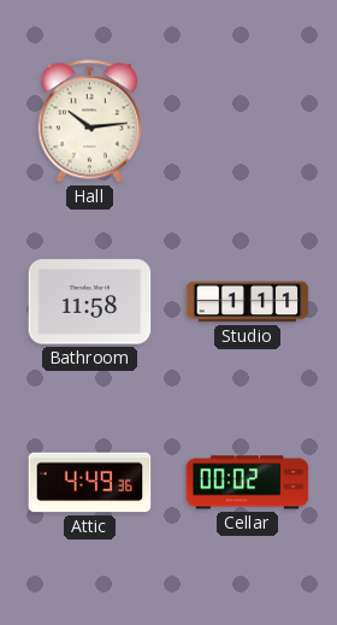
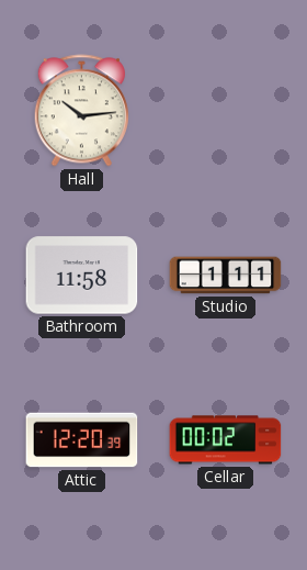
Attic: 4:49 -> 12:20
